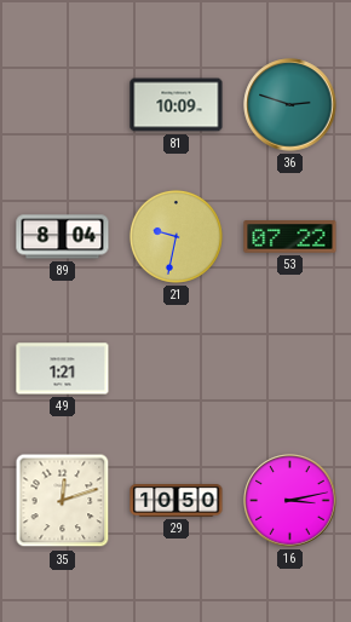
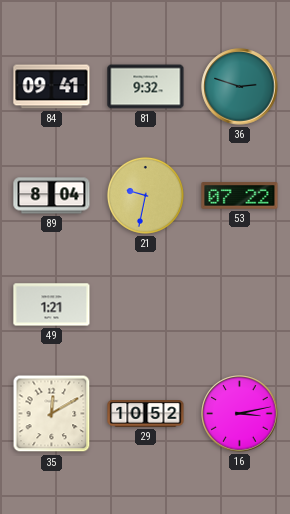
84: none -> 09:41
81: 10:09 -> 9:32
35: 12:12 -> 12:10
29: 10:50 -> 10:52
